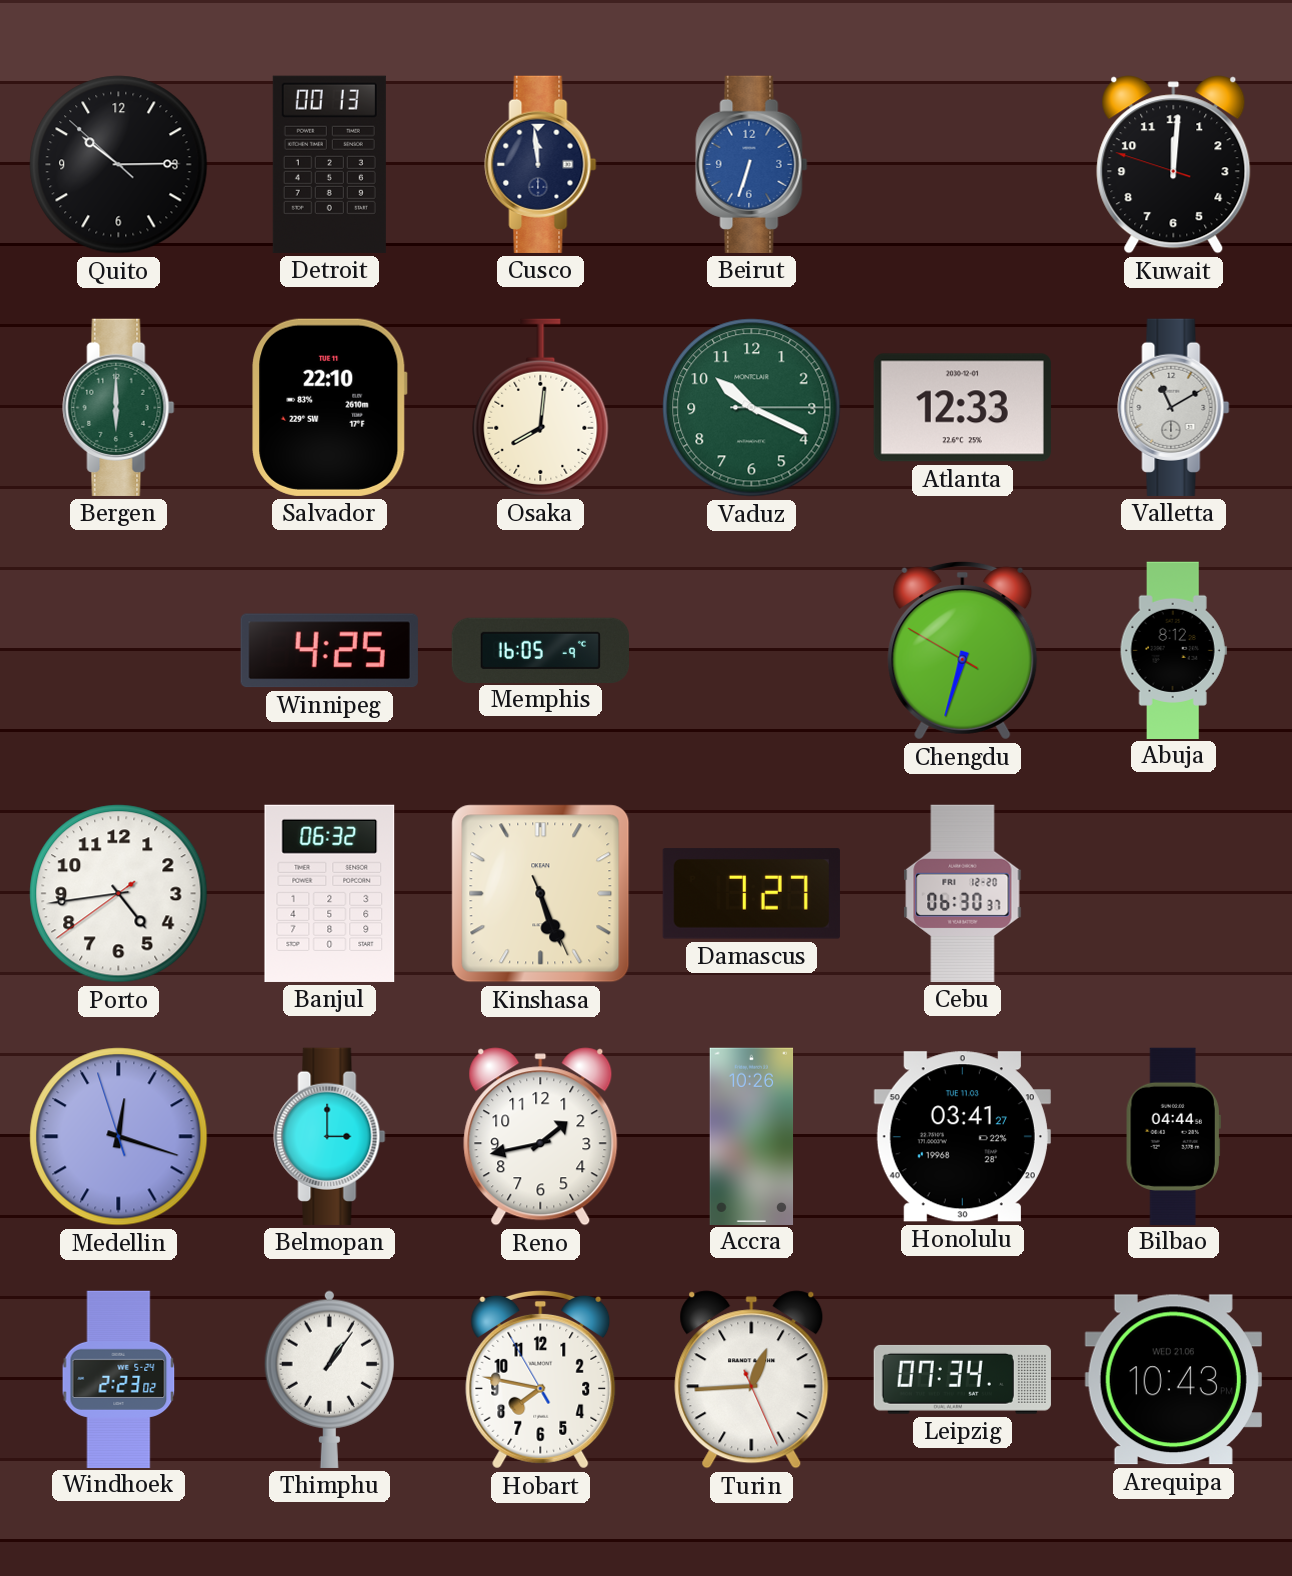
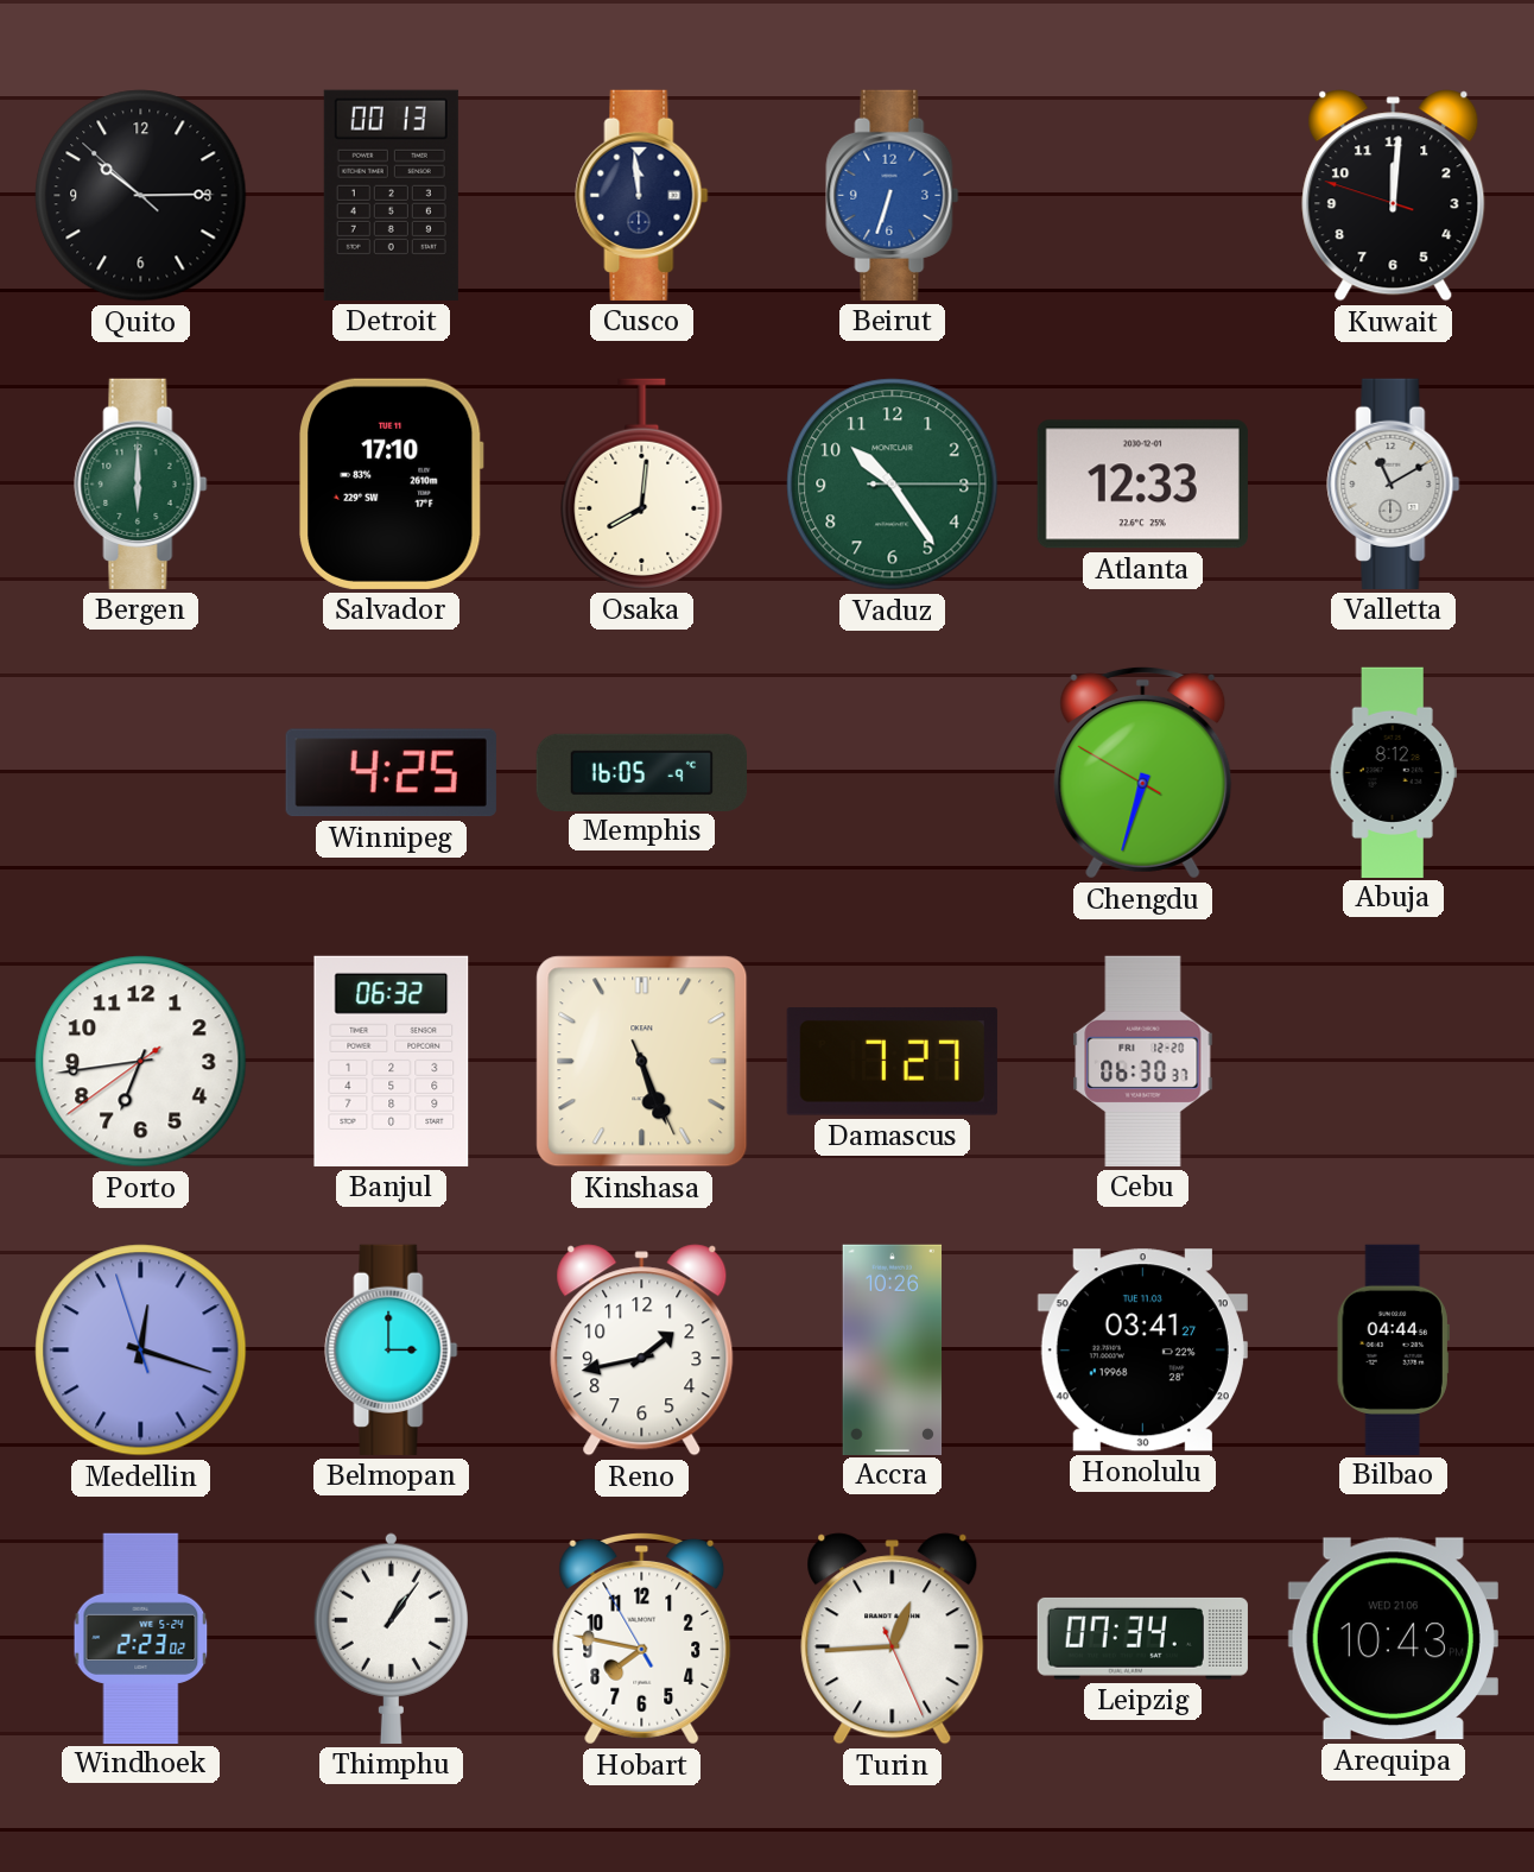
Salvador: 22:10 -> 17:10
Vaduz: 10:19 -> 10:24
Porto: 4:43 -> 6:43
